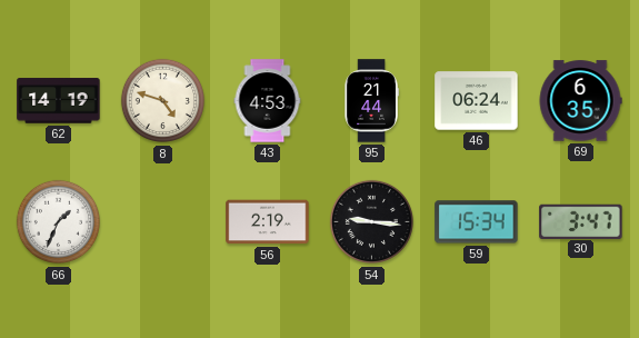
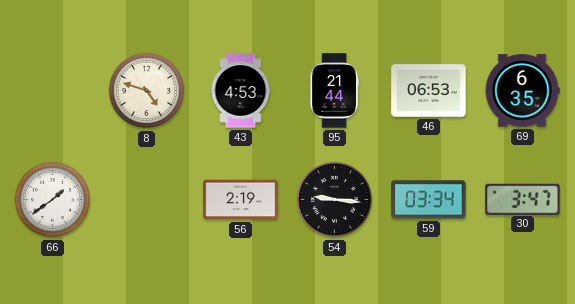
62: 14:19 -> none
46: 06:24 -> 06:53
66: 1:34 -> 1:39
59: 15:34 -> 03:34
